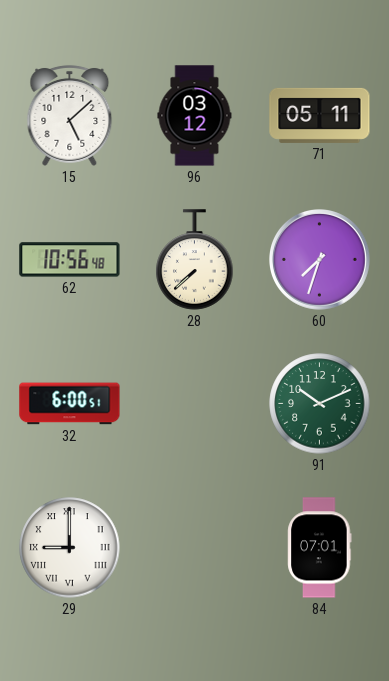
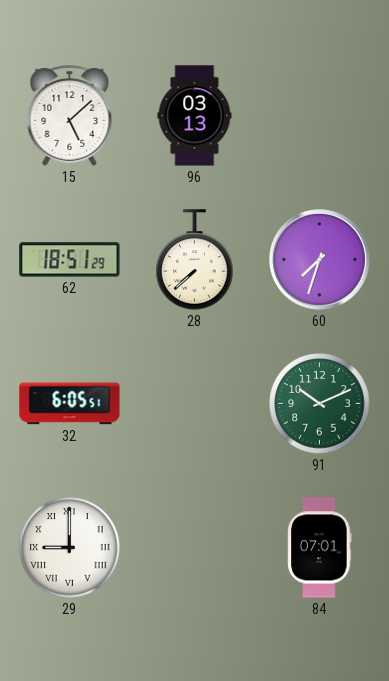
96: 03:12 -> 03:13
71: 05:11 -> none
62: 10:56 -> 18:51
32: 6:00 -> 6:05
